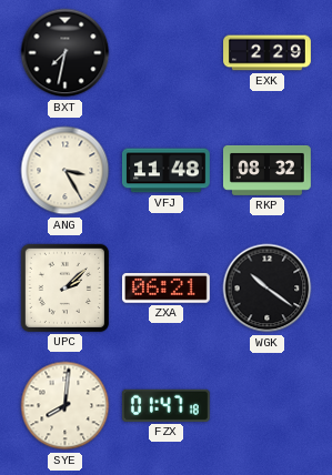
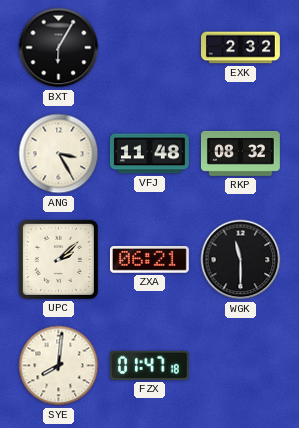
BXT: 7:32 -> 6:05
EXK: 2:29 -> 2:32
WGK: 10:21 -> 11:30
